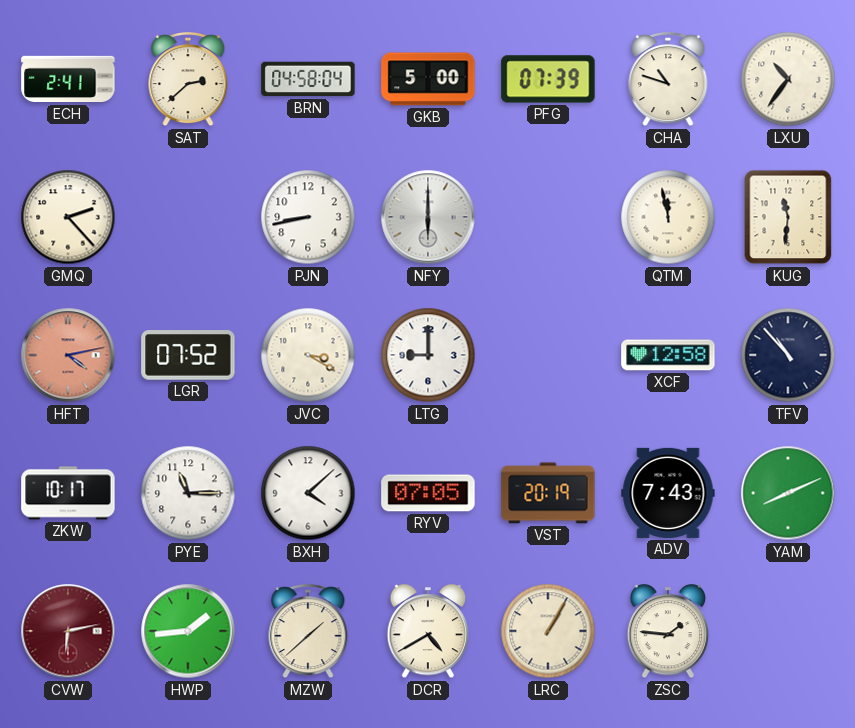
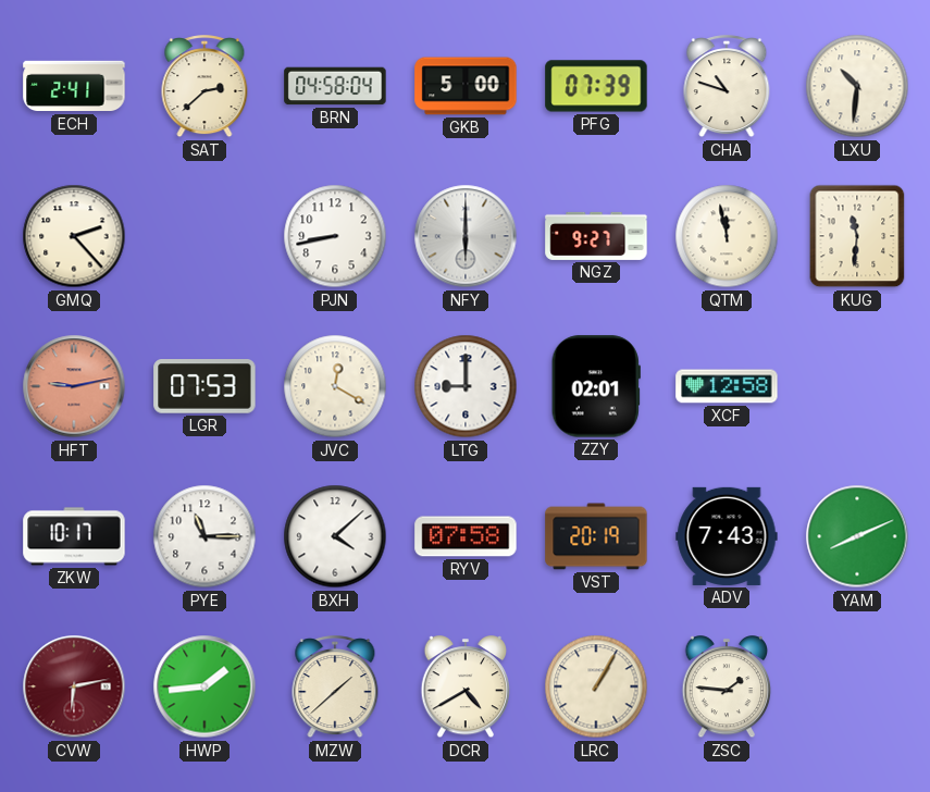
LXU: 10:36 -> 10:31
NGZ: none -> 9:27
HFT: 4:13 -> 9:13
LGR: 07:52 -> 07:53
JVC: 3:20 -> 12:20
ZZY: none -> 02:01
TFV: 10:53 -> none
RYV: 07:05 -> 07:58
